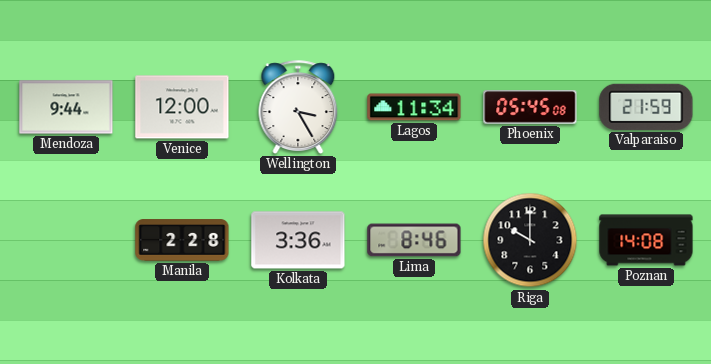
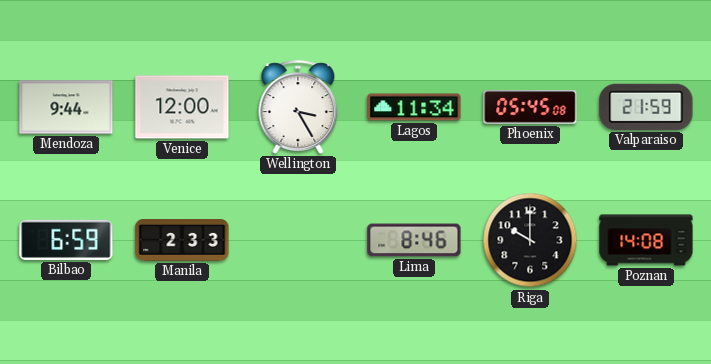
Bilbao: none -> 6:59
Manila: 2:28 -> 2:33
Kolkata: 3:36 -> none
